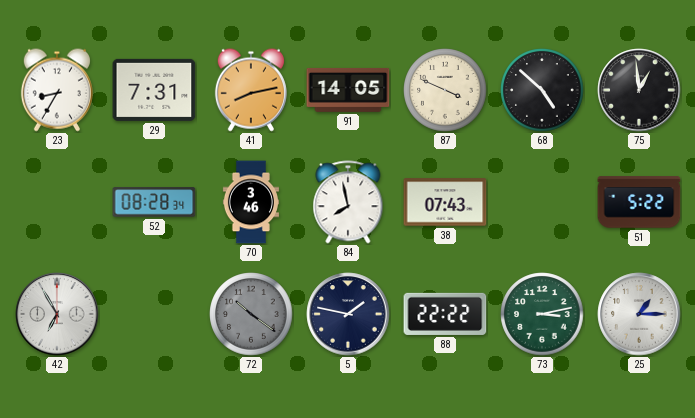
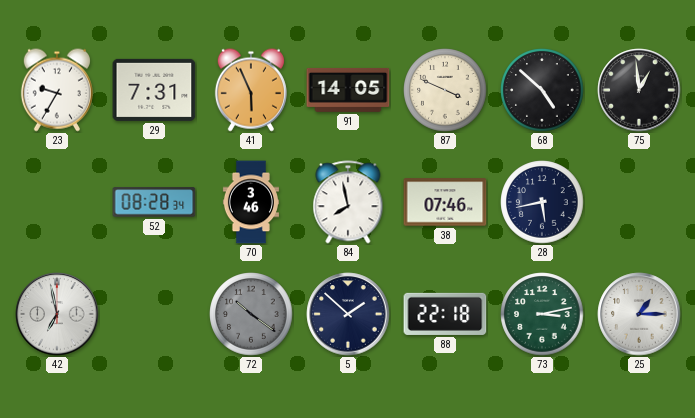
23: 8:35 -> 9:35
41: 8:13 -> 5:56
38: 07:43 -> 07:46
28: none -> 5:43
51: 5:22 -> none
42: 6:55 -> 6:58
5: 1:47 -> 1:52
88: 22:22 -> 22:18
